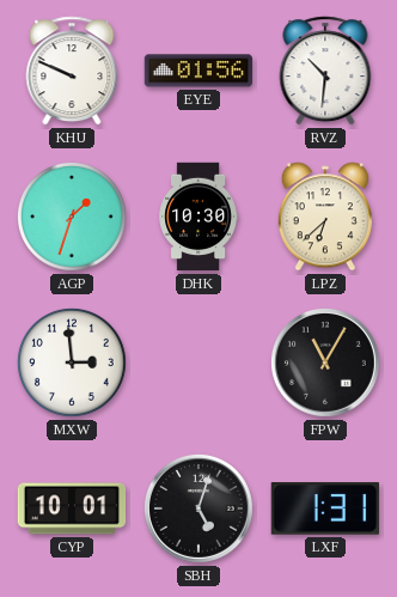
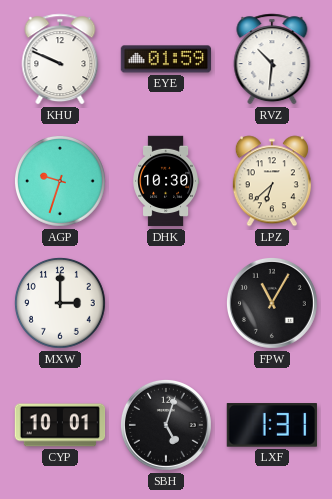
EYE: 01:56 -> 01:59
AGP: 1:33 -> 9:33
MXW: 2:59 -> 3:00
